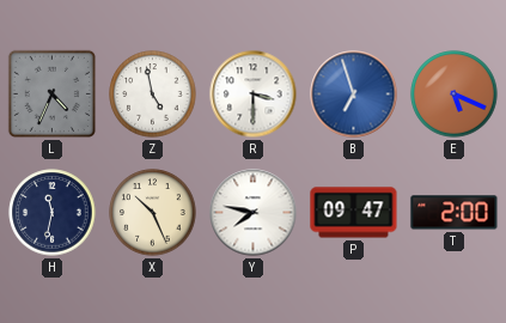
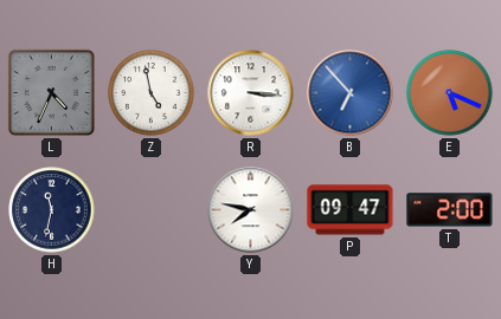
R: 3:30 -> 3:16
B: 6:57 -> 6:53
X: 10:26 -> none
